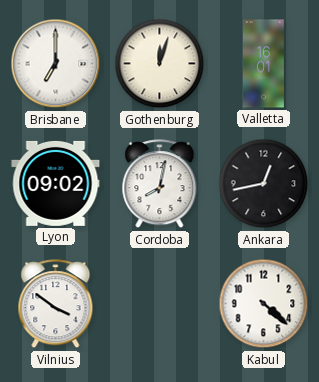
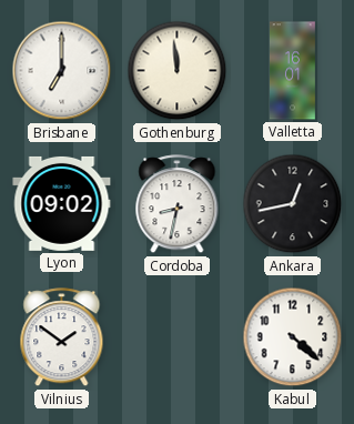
Gothenburg: 12:03 -> 11:59
Cordoba: 8:02 -> 8:32
Vilnius: 3:51 -> 1:51
